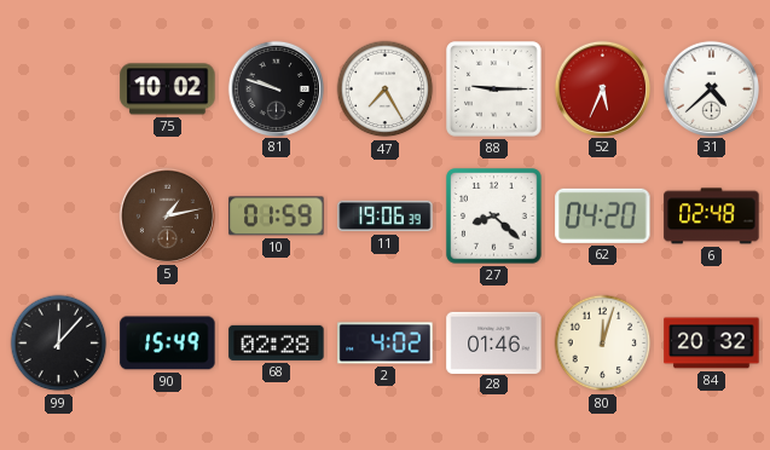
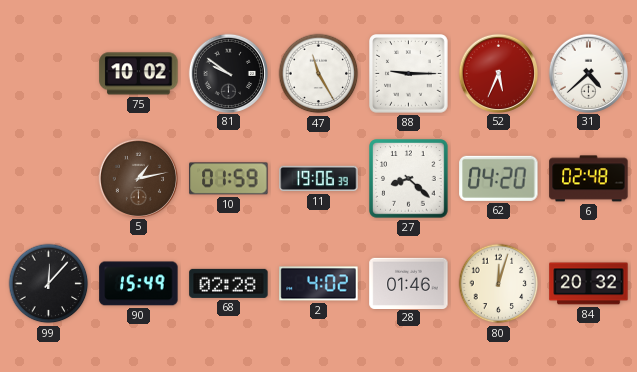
81: 9:48 -> 9:51
47: 7:25 -> 11:25
